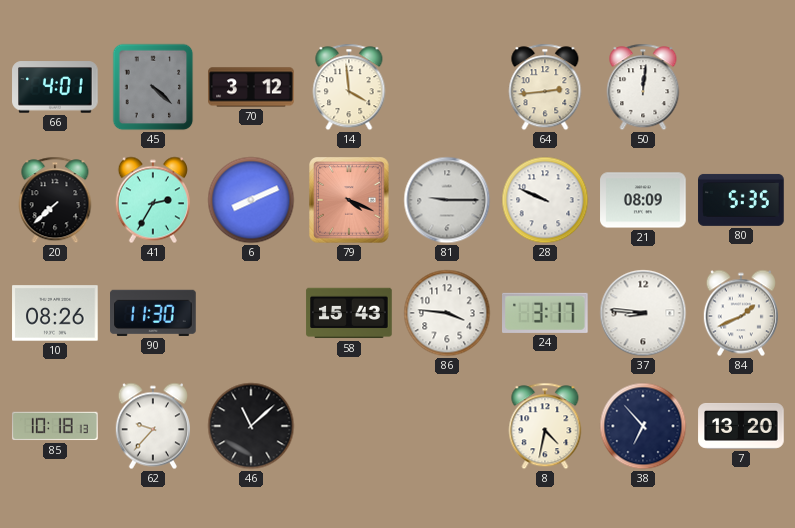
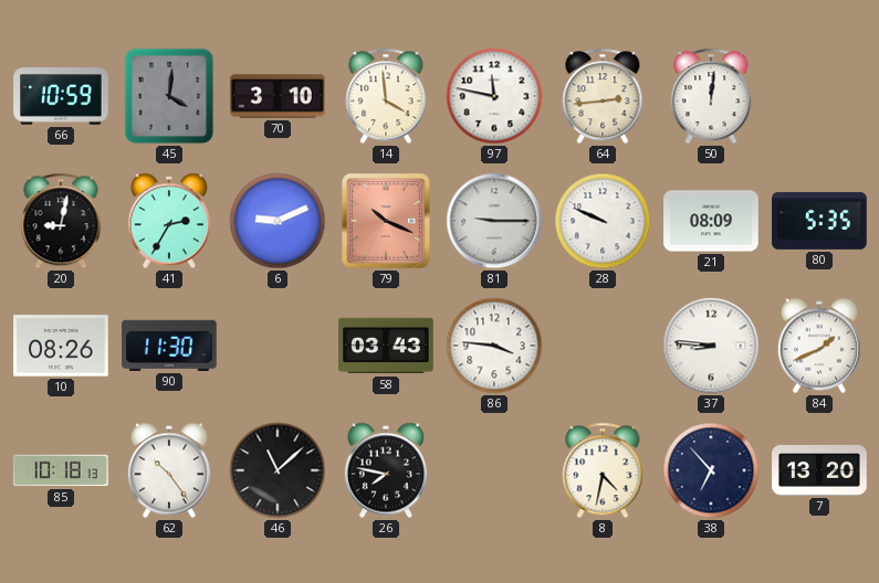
66: 4:01 -> 10:59
45: 4:22 -> 4:01
70: 3:12 -> 3:10
97: none -> 11:47
20: 7:38 -> 9:02
6: 8:11 -> 9:11
79: 4:19 -> 10:19
58: 15:43 -> 03:43
24: 3:17 -> none
62: 9:37 -> 10:24
26: none -> 7:47
